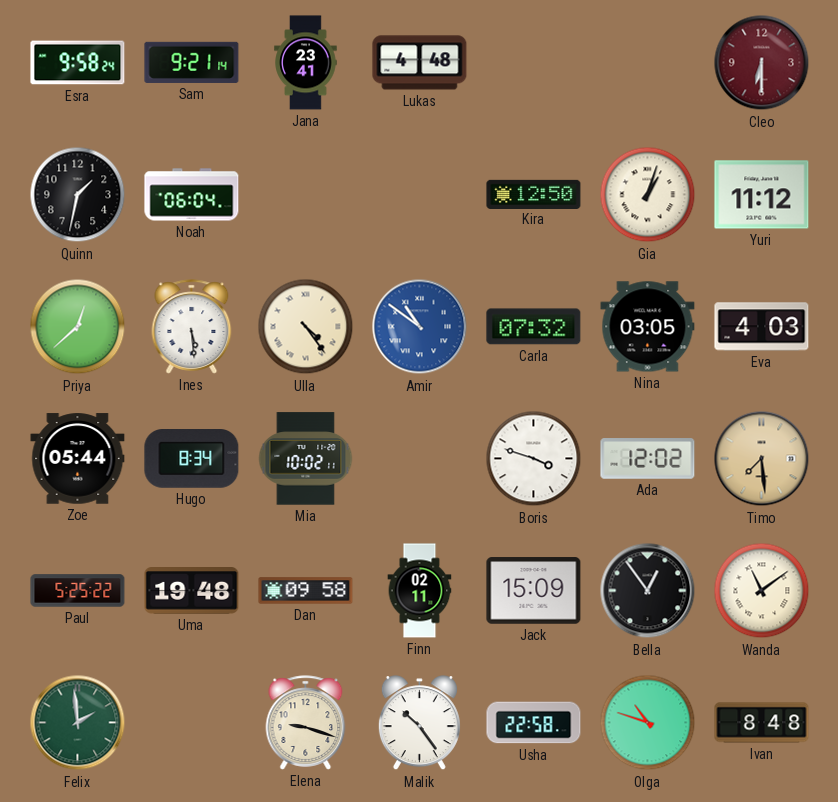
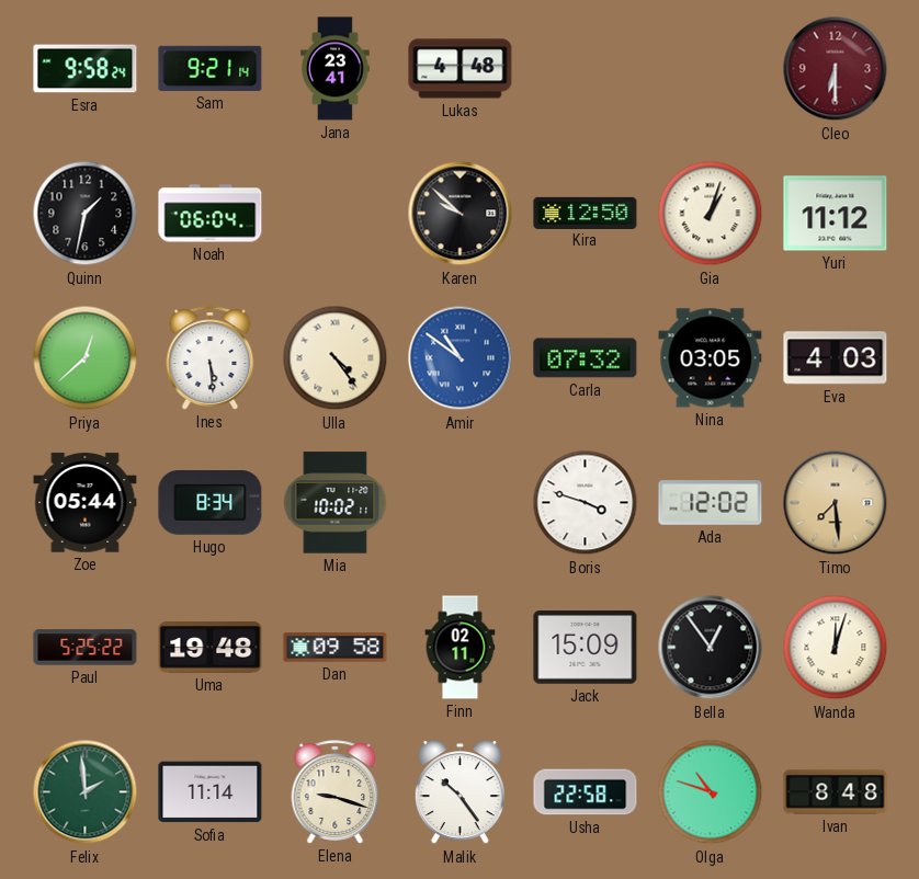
Karen: none -> 9:52
Wanda: 11:09 -> 12:03
Sofia: none -> 11:14
